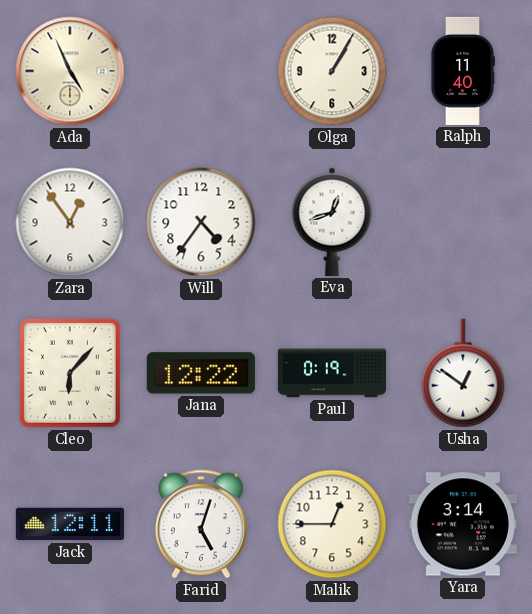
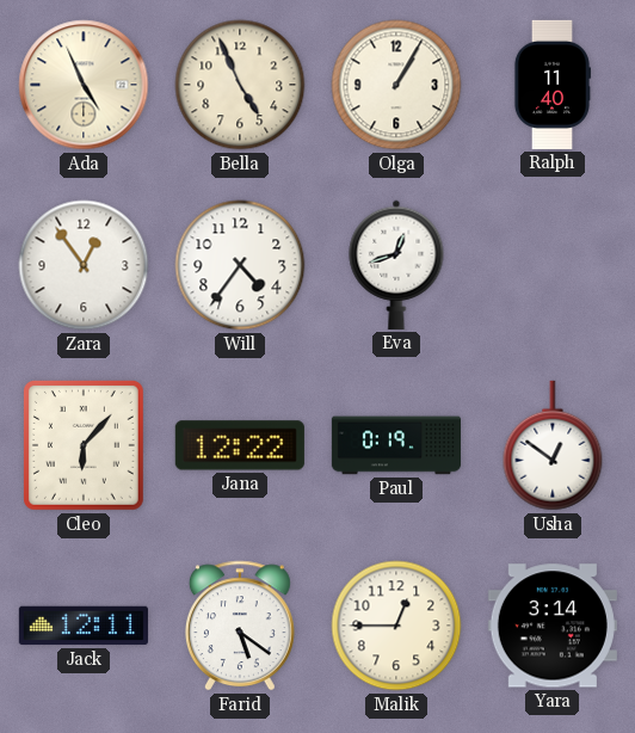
Bella: none -> 4:56
Farid: 5:03 -> 5:21
